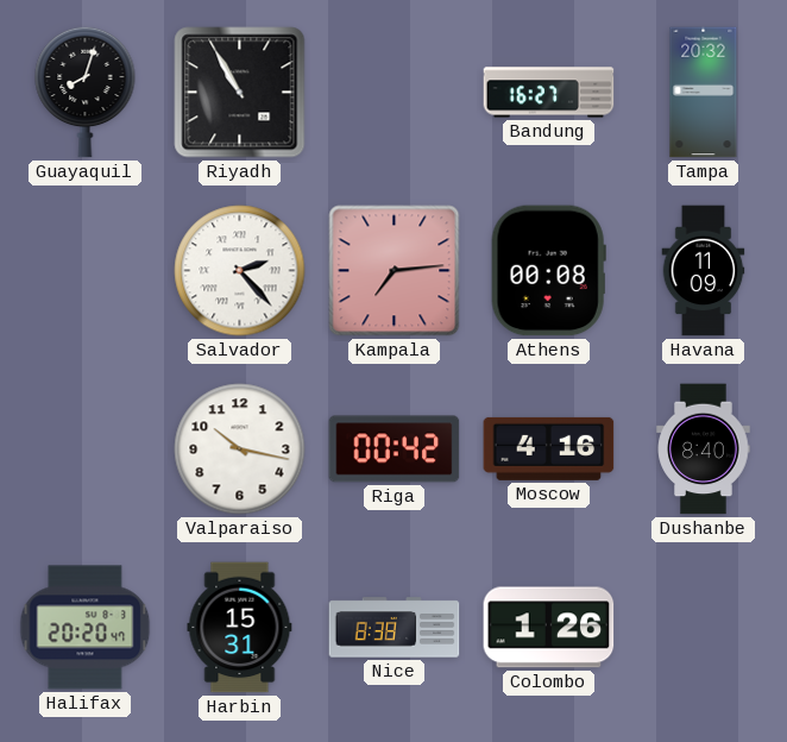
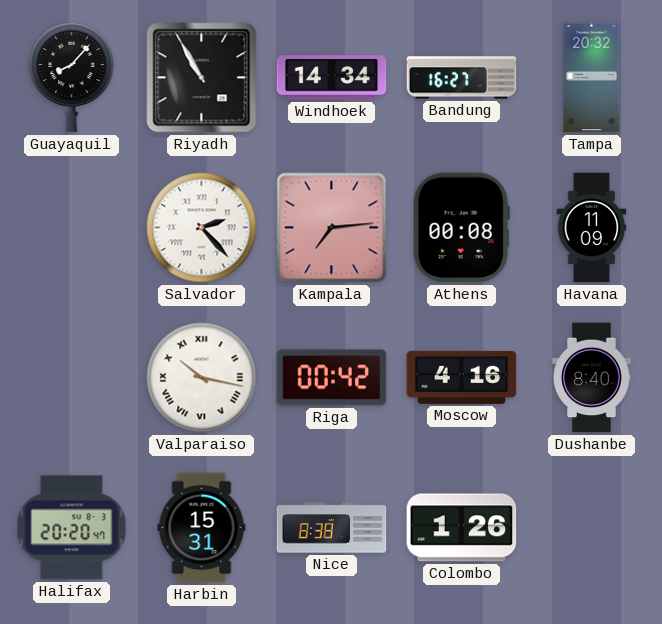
Guayaquil: 8:03 -> 8:07
Windhoek: none -> 14:34
Valparaiso numerals: Arabic -> Roman
